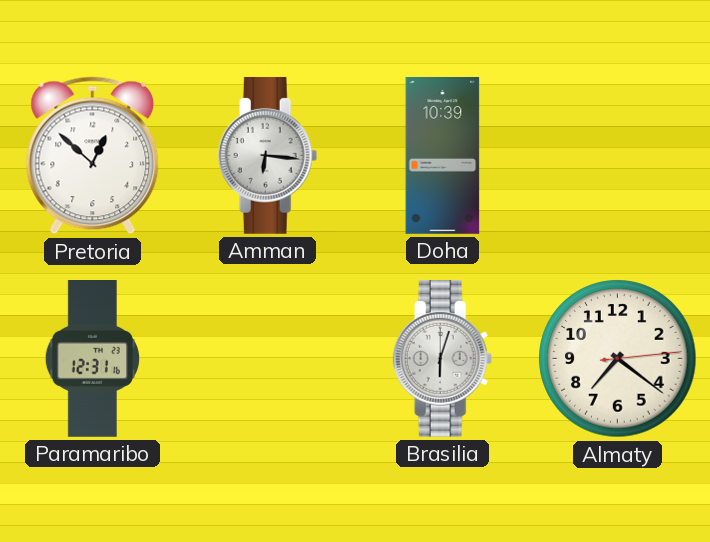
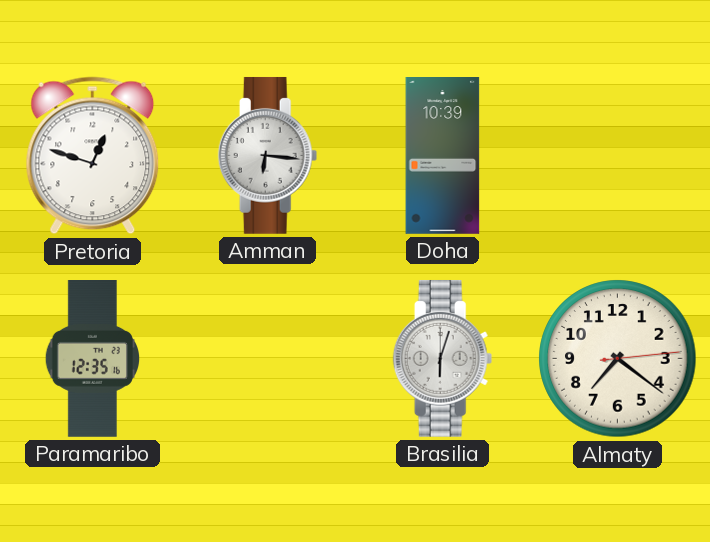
Pretoria: 12:52 -> 12:48
Paramaribo: 12:31 -> 12:35
